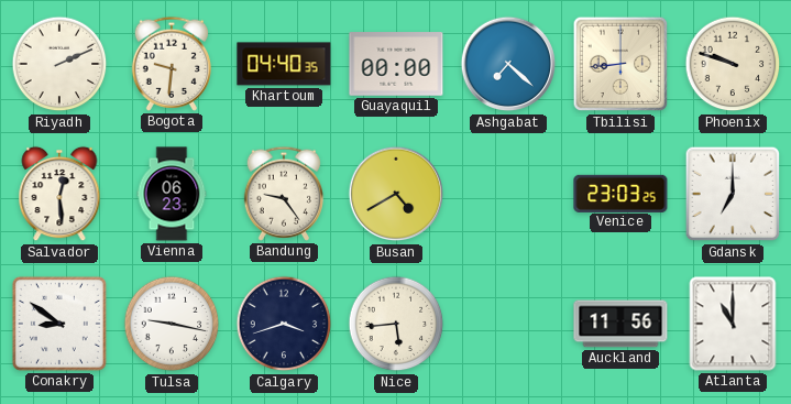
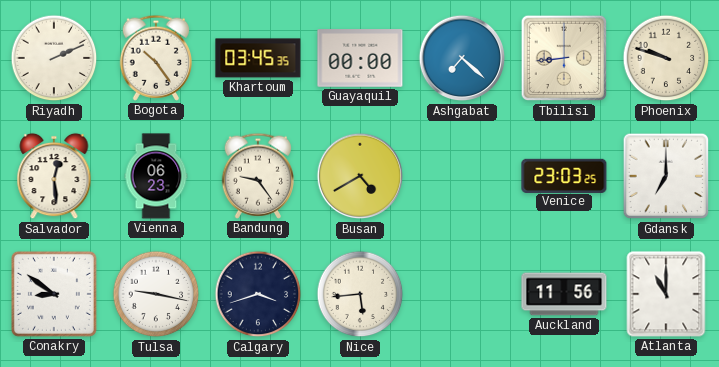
Bogota: 9:31 -> 10:24
Khartoum: 04:40 -> 03:45
